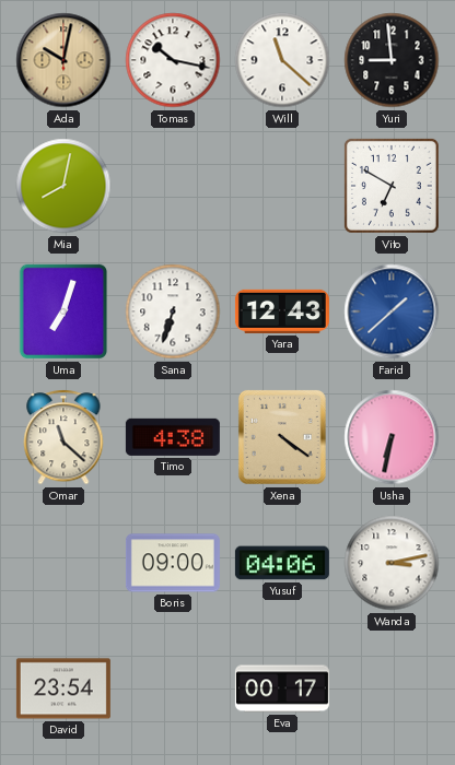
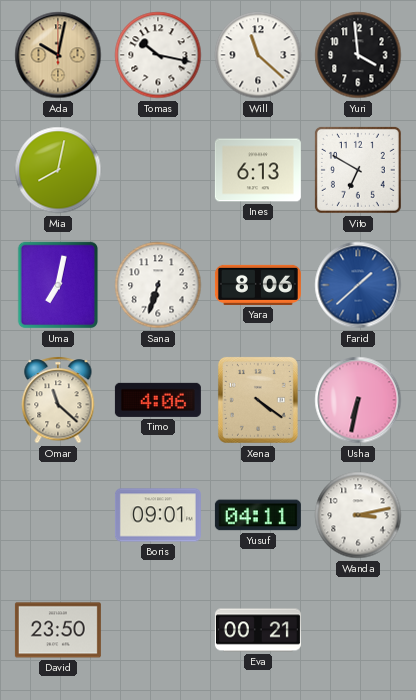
Yuri: 8:59 -> 3:59
Ines: none -> 6:13
Uma: 7:03 -> 7:02
Yara: 12:43 -> 8:06
Timo: 4:38 -> 4:06
Boris: 09:00 -> 09:01
Yusuf: 04:06 -> 04:11
David: 23:54 -> 23:50
Eva: 00:17 -> 00:21
